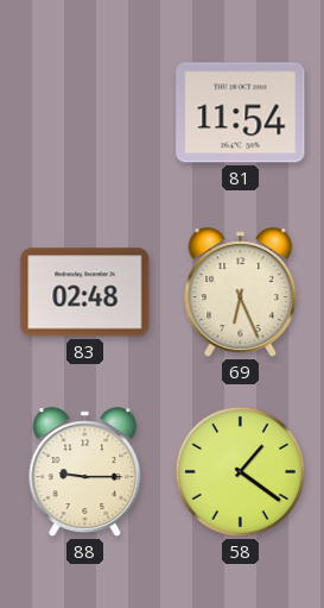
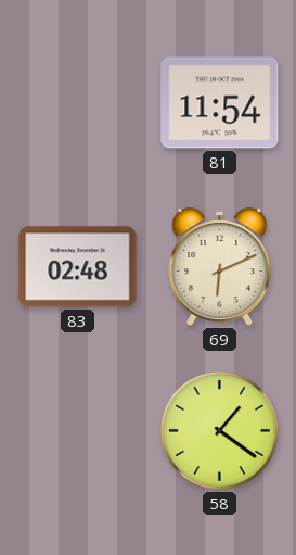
69: 6:26 -> 6:11
88: 9:15 -> none
